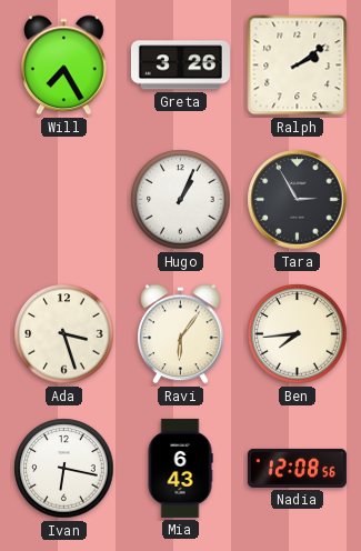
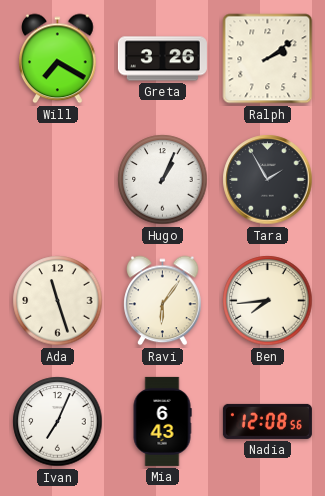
Will: 7:25 -> 7:20
Tara: 2:55 -> 1:55
Ada: 3:27 -> 11:27
Ivan: 6:17 -> 7:04
